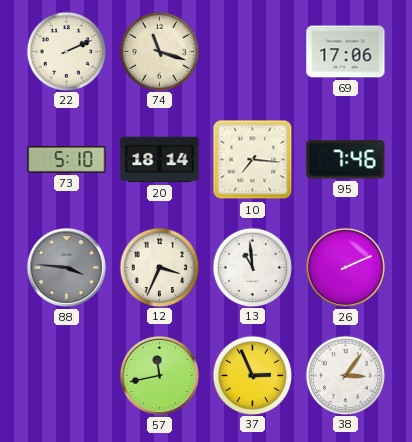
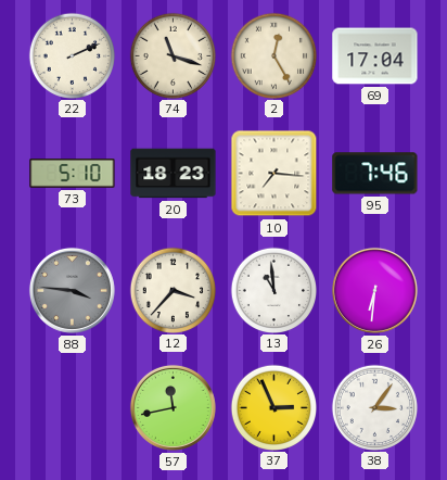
2: none -> 12:25
69: 17:06 -> 17:04
20: 18:14 -> 18:23
12: 3:34 -> 3:37
26: 2:11 -> 6:31
